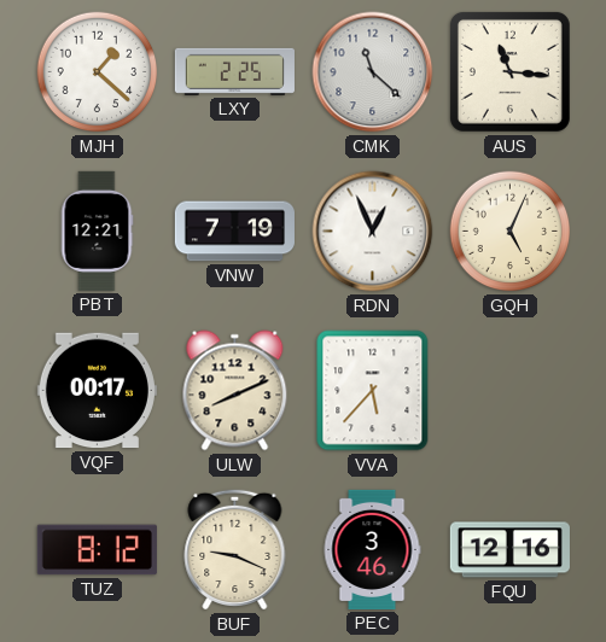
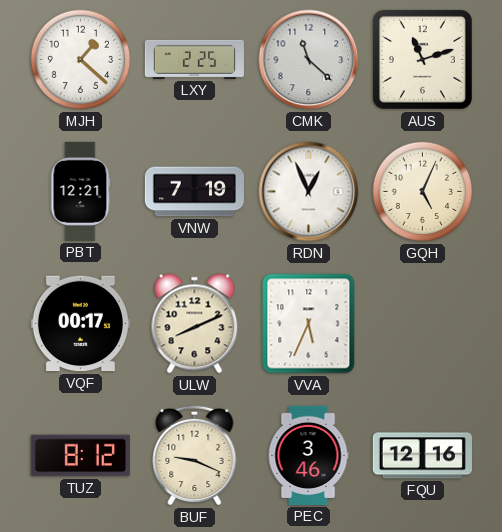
AUS: 11:16 -> 11:12
VVA: 5:37 -> 5:34
